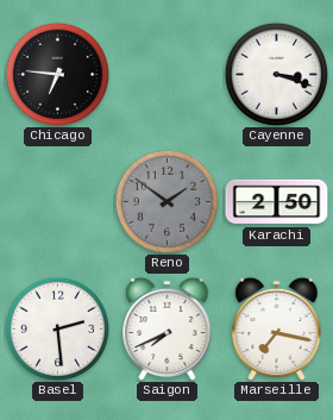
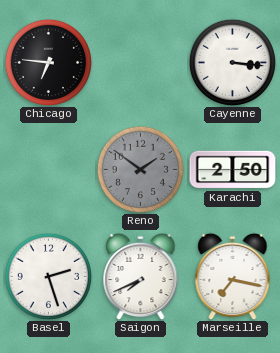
Cayenne: 3:18 -> 3:16
Basel: 2:29 -> 2:27
